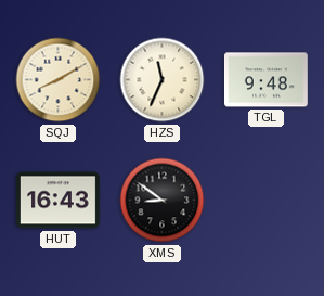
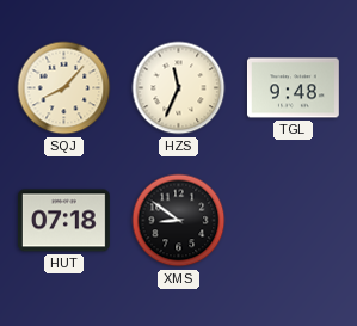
SQJ: 8:10 -> 8:07
HUT: 16:43 -> 07:18
